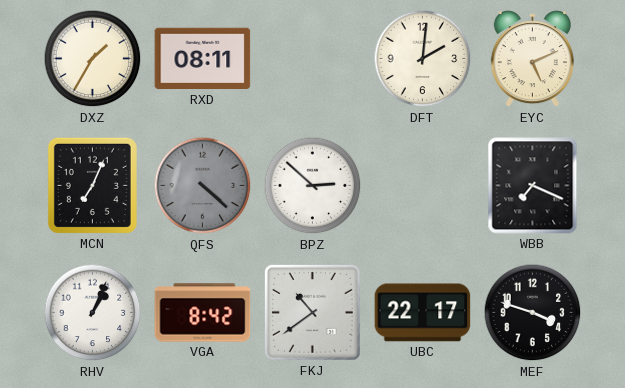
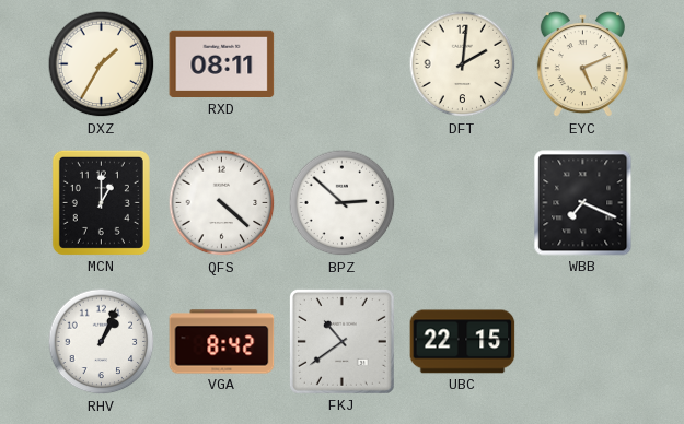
MCN: 7:04 -> 1:00
QFS dial: grey -> white
UBC: 22:17 -> 22:15
MEF: 3:48 -> none
